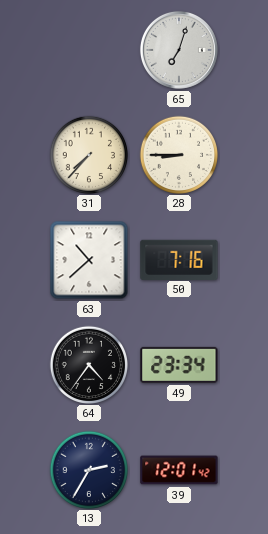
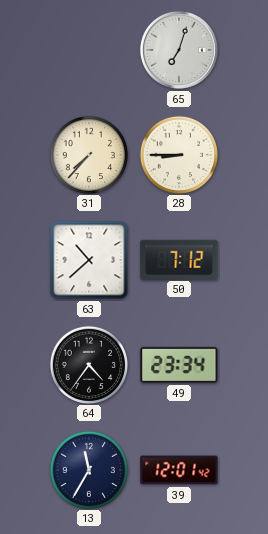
50: 7:16 -> 7:12
13: 2:35 -> 11:35
